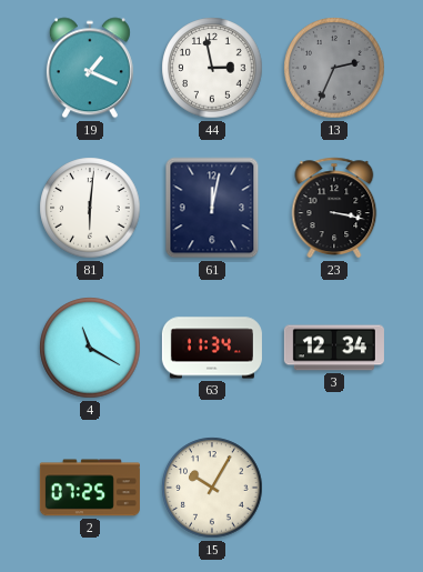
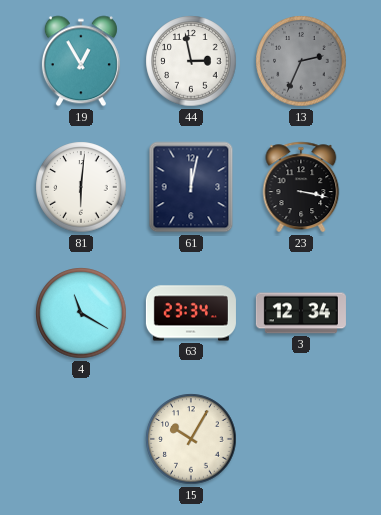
19: 1:19 -> 12:55
63: 11:34 -> 23:34
2: 07:25 -> none
